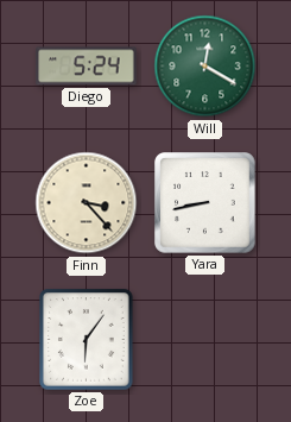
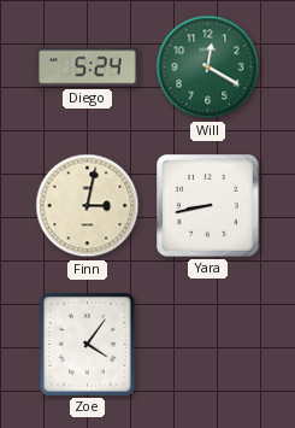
Finn: 3:23 -> 3:02
Zoe: 6:06 -> 4:06
